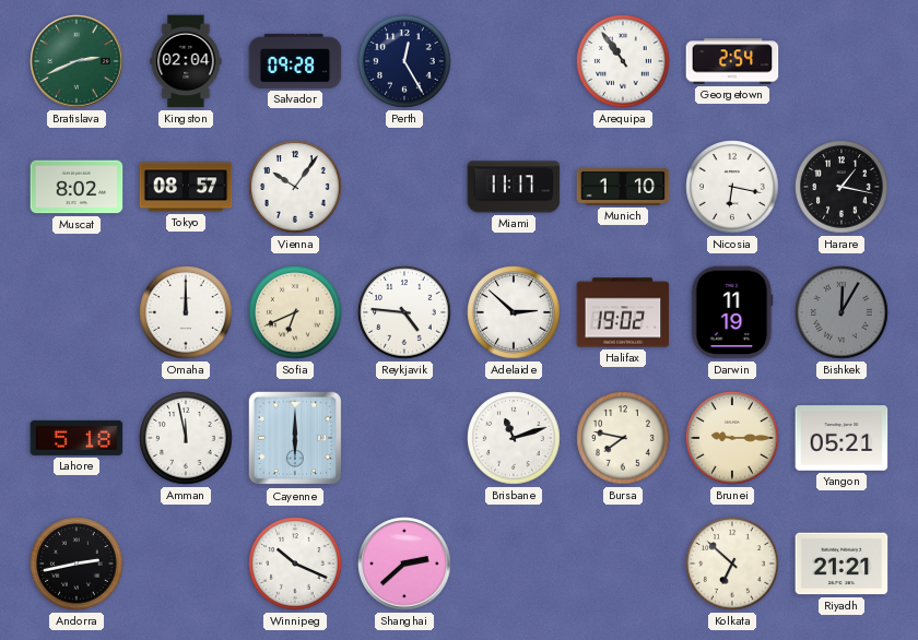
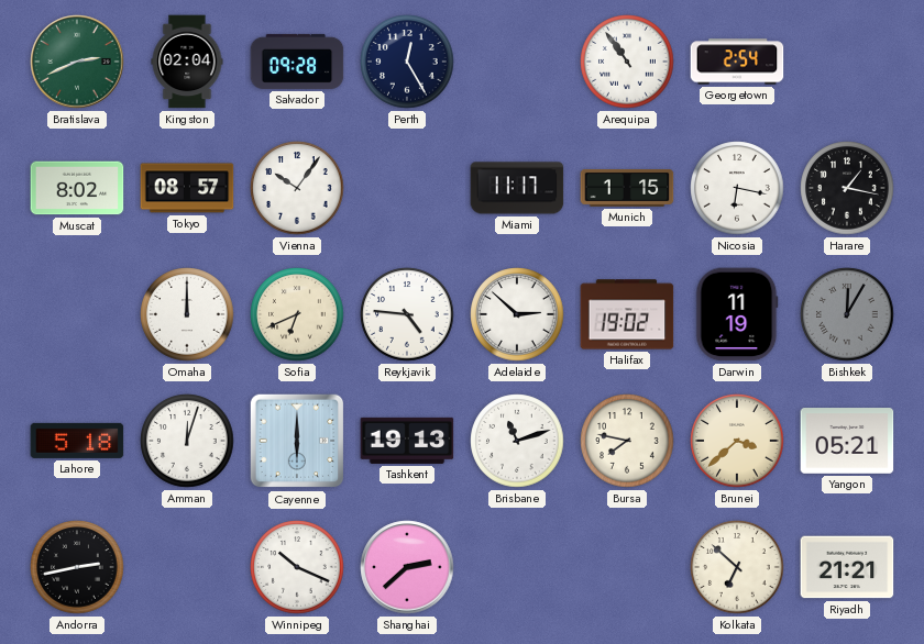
Munich: 1:10 -> 1:15
Amman: 11:58 -> 12:03
Tashkent: none -> 19:13
Brunei: 9:15 -> 3:38
